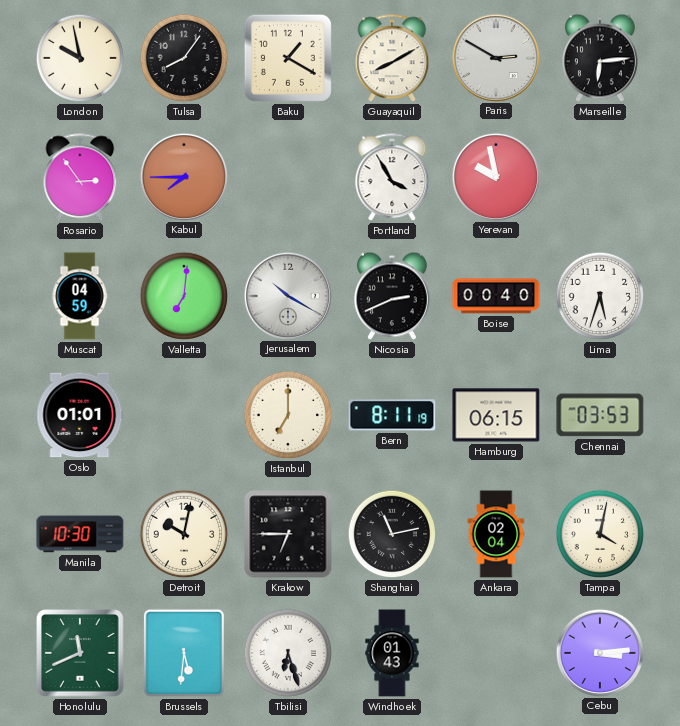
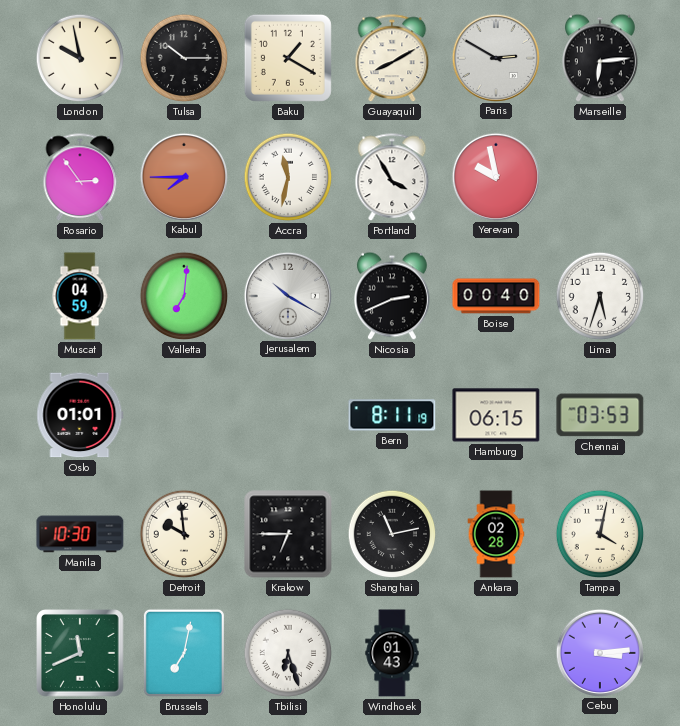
Tulsa: 8:06 -> 10:15
Accra: none -> 11:32
Istanbul: 7:00 -> none
Detroit: 10:02 -> 9:59
Ankara: 02:04 -> 02:28
Brussels: 5:31 -> 7:02
